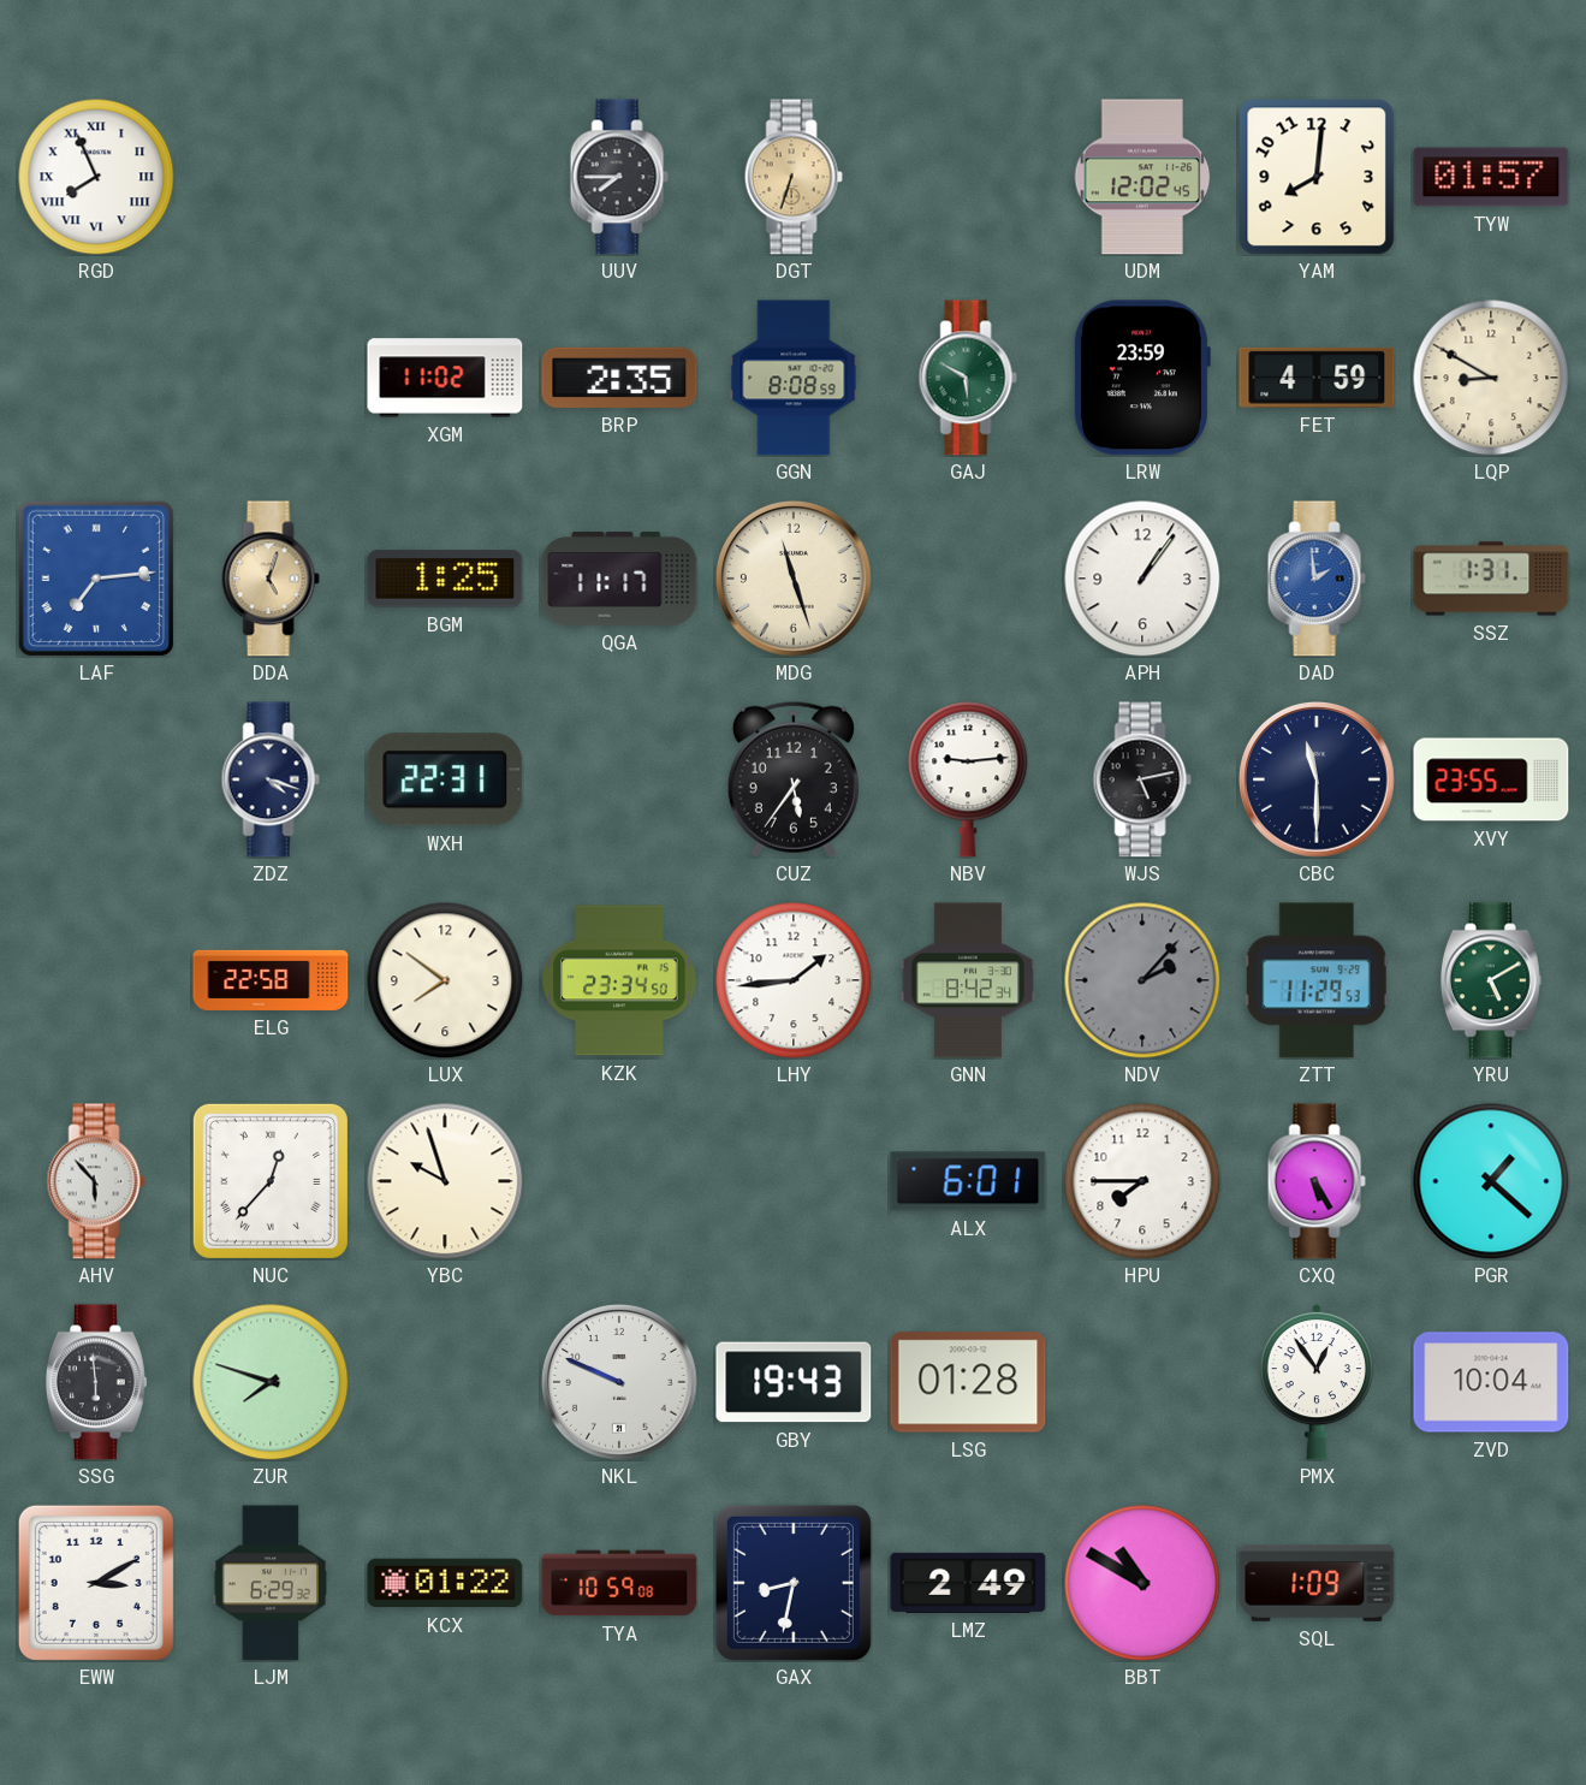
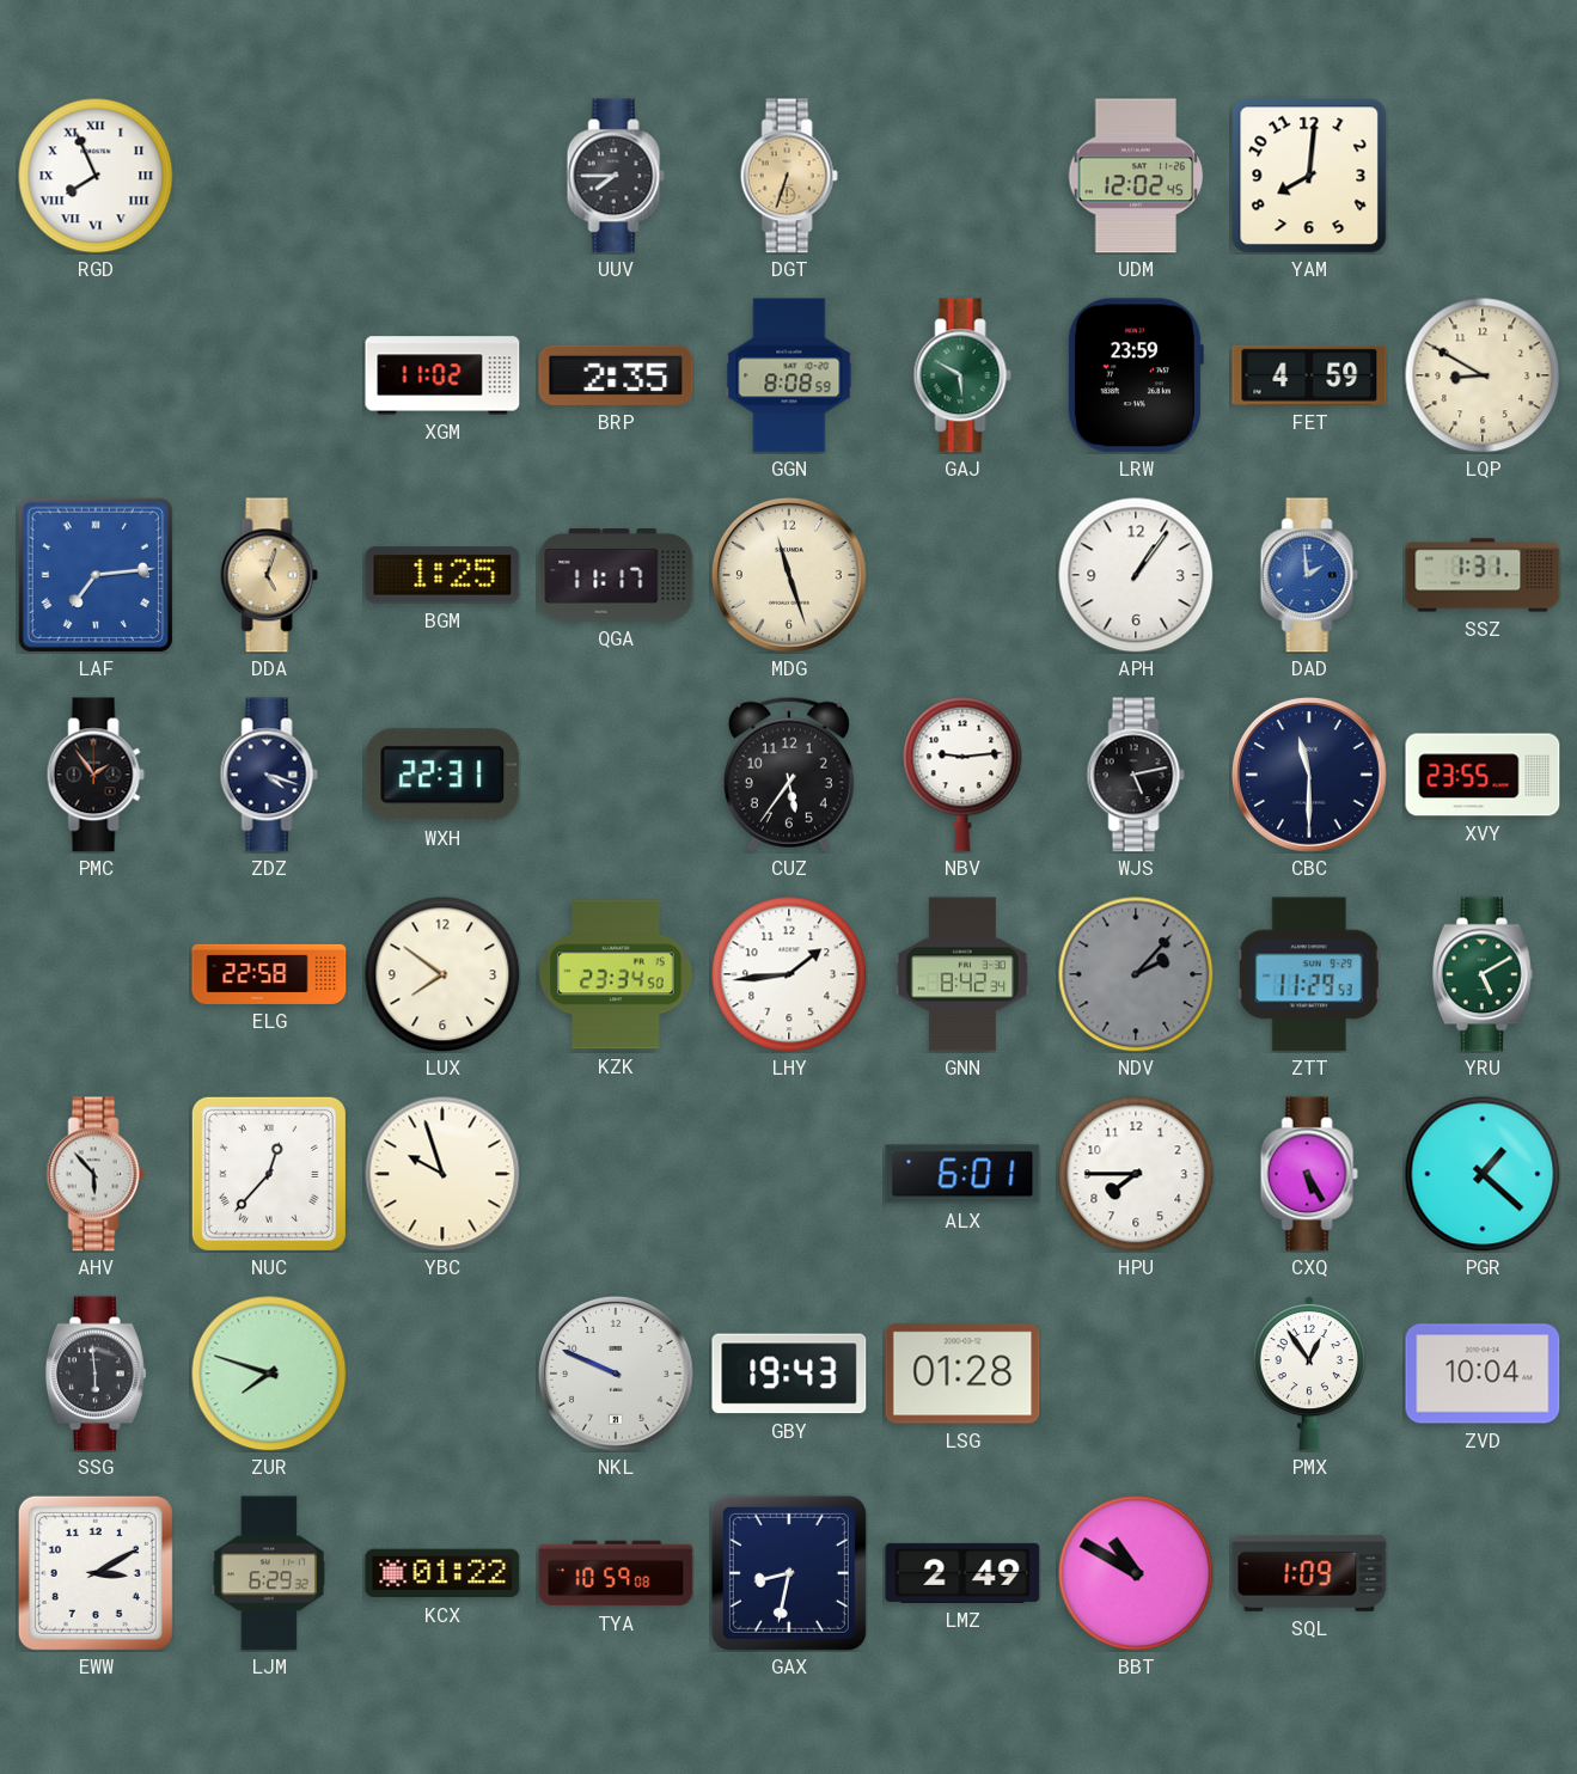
TYW: 01:57 -> none
PMC: none -> 1:54
